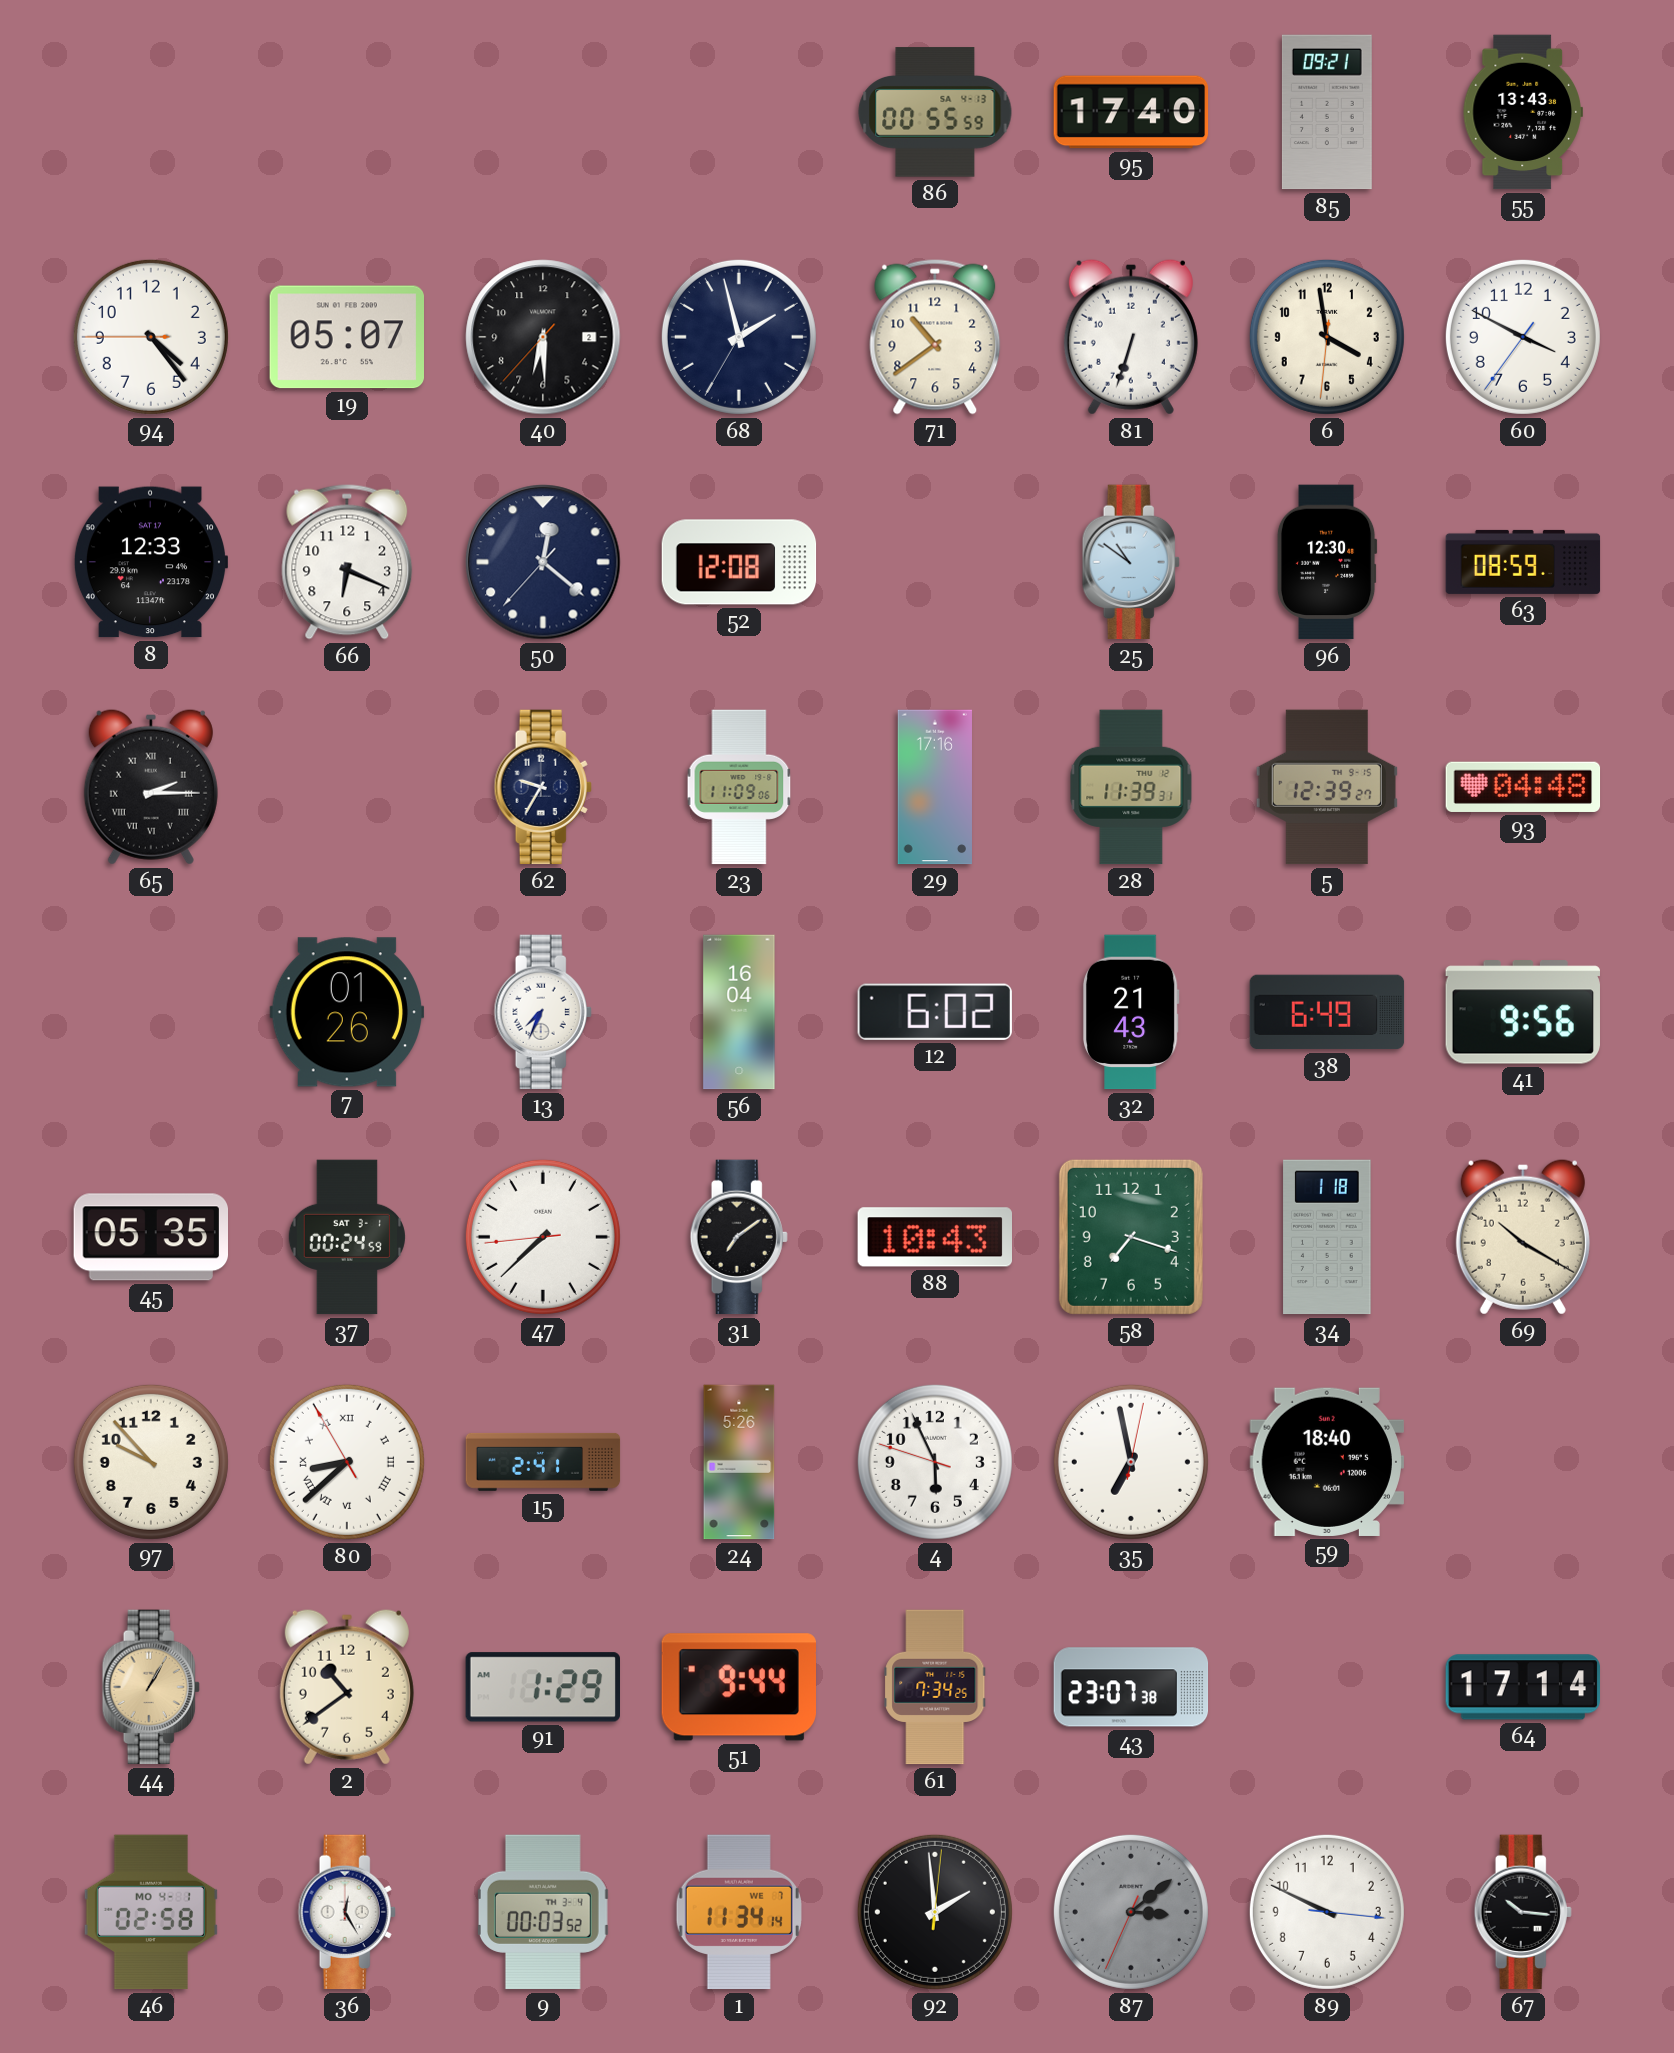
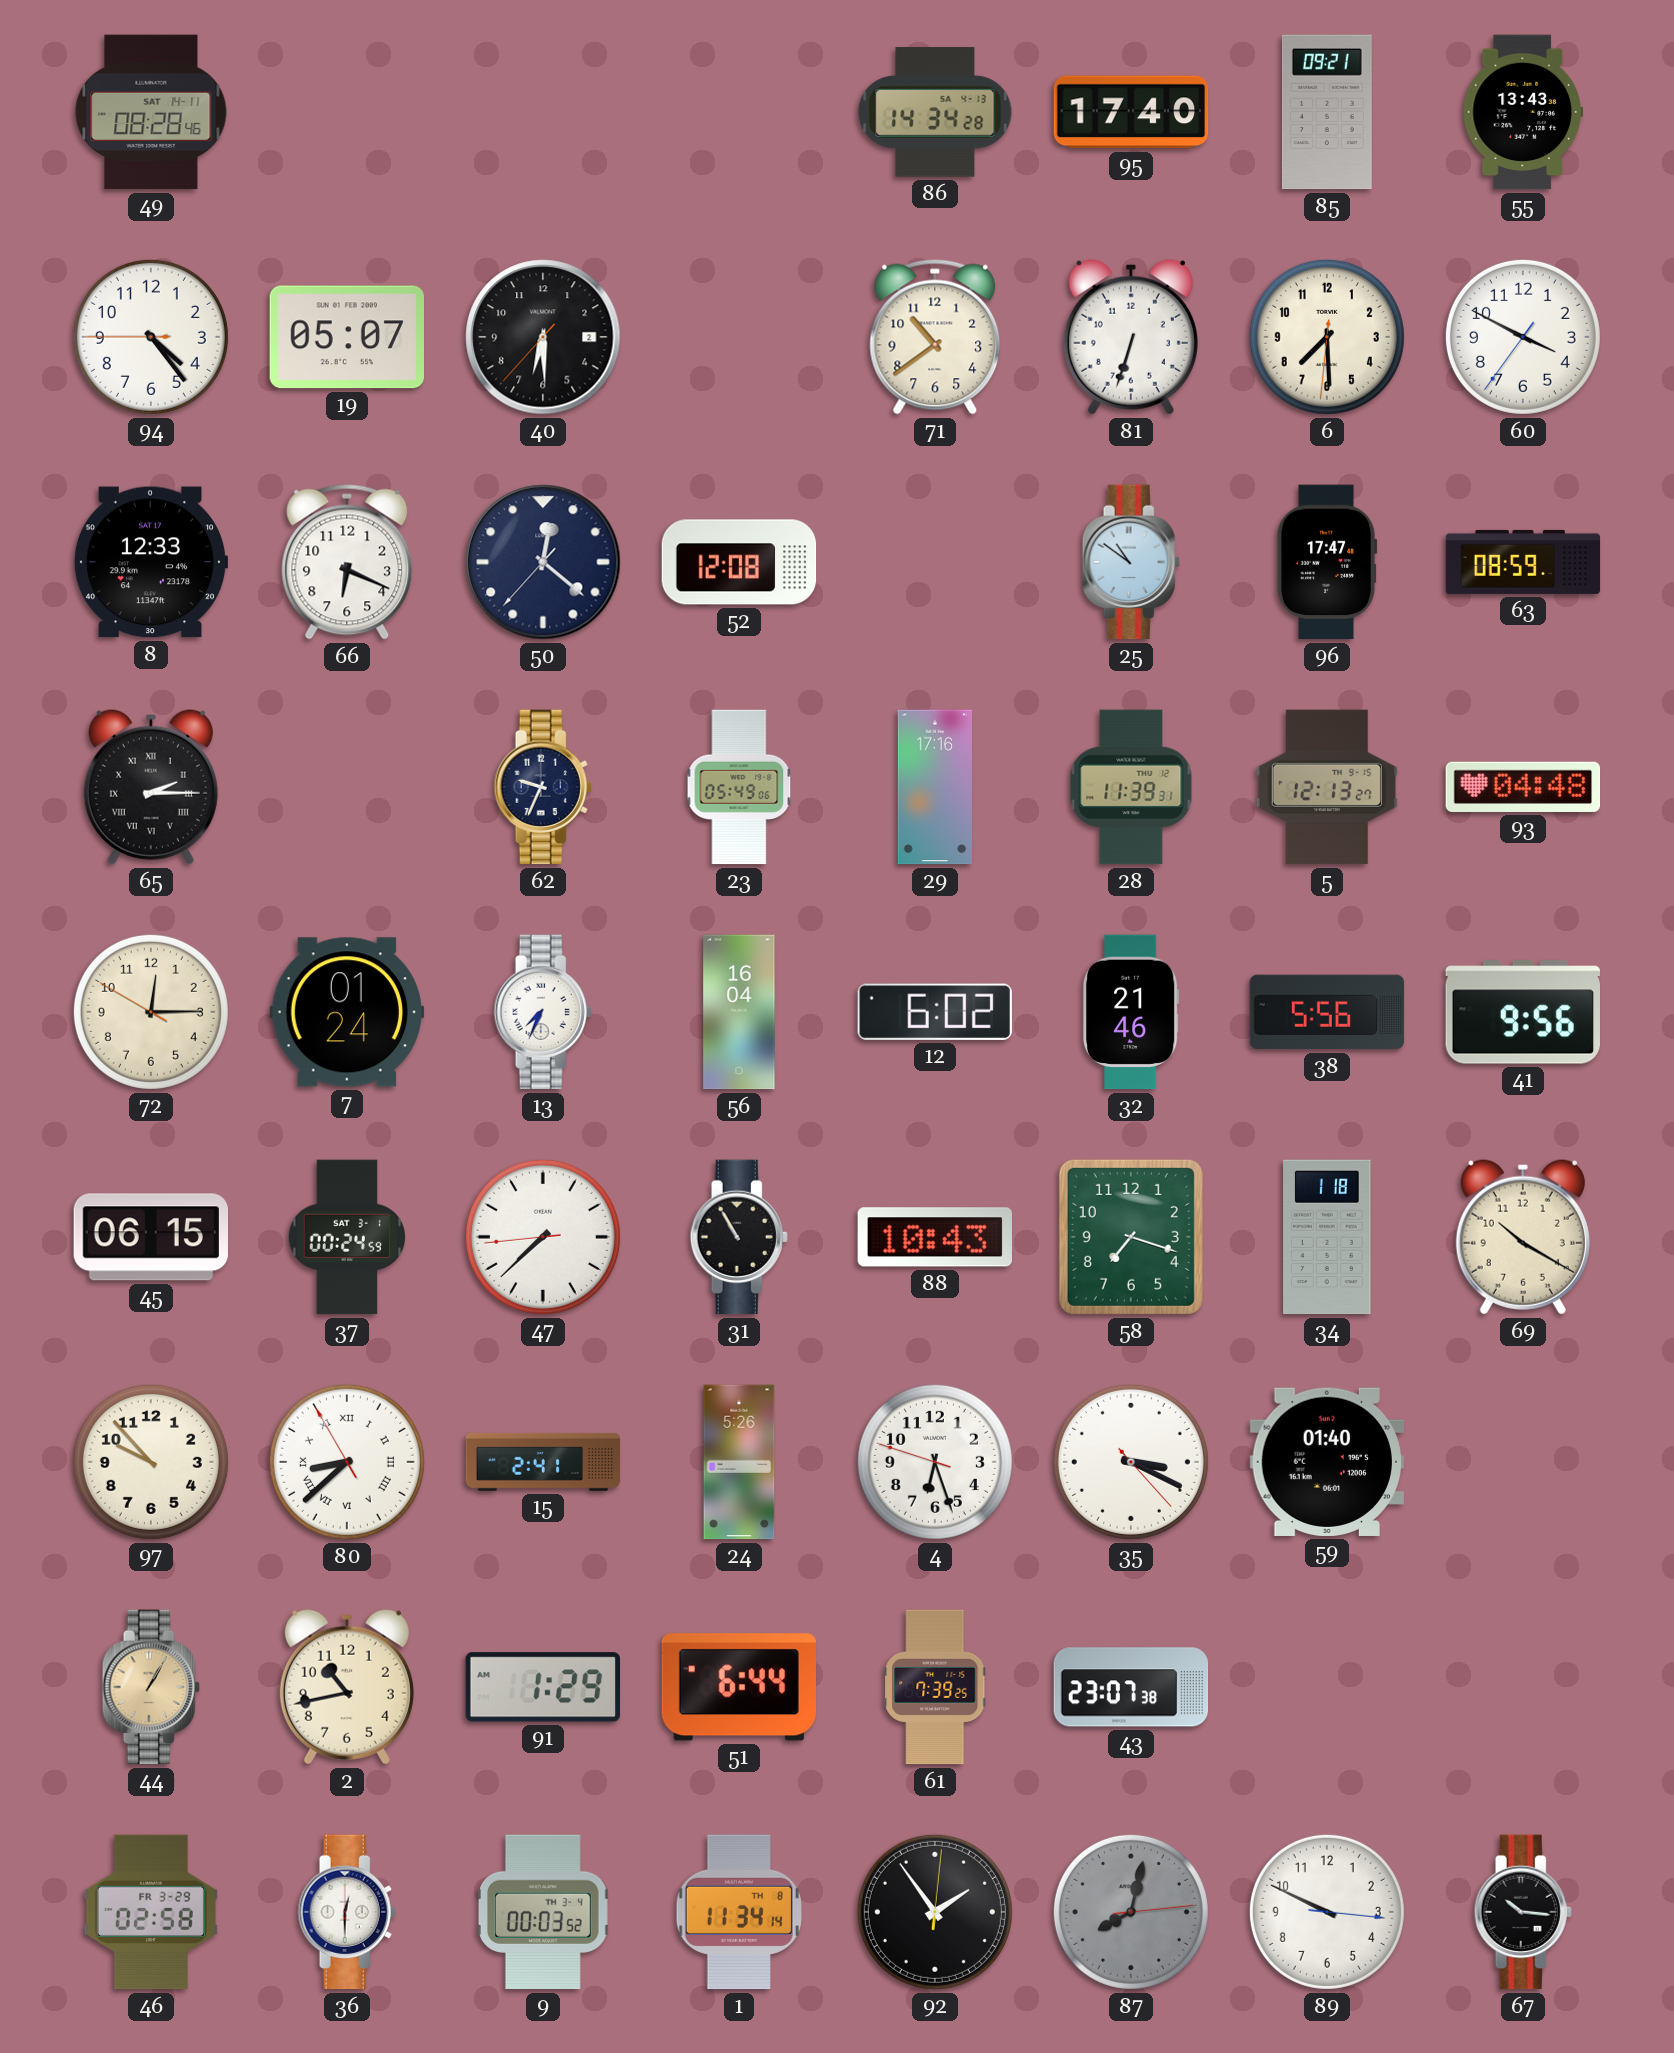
49: none -> 08:28
86: 00:55 -> 14:34
68: 1:57 -> none
6: 3:58 -> 7:29
96: 12:30 -> 17:47
62: 9:35 -> 9:34
23: 11:09 -> 05:49
5: 12:39 -> 12:13
72: none -> 12:14
7: 01:26 -> 01:24
32: 21:43 -> 21:46
38: 6:49 -> 5:56
45: 05:35 -> 06:15
31: 7:09 -> 10:55
4: 5:55 -> 6:26
35: 6:58 -> 3:19
59: 18:40 -> 01:40
2: 10:39 -> 10:43
51: 9:44 -> 6:44
61: 7:34 -> 7:39
64: 17:14 -> none
46 date: MO 4-1 -> FR 3-29
36: 12:25 -> 12:30
1 date: WE 7 -> TH 8
92: 1:59 -> 1:54
87: 3:08 -> 8:02
